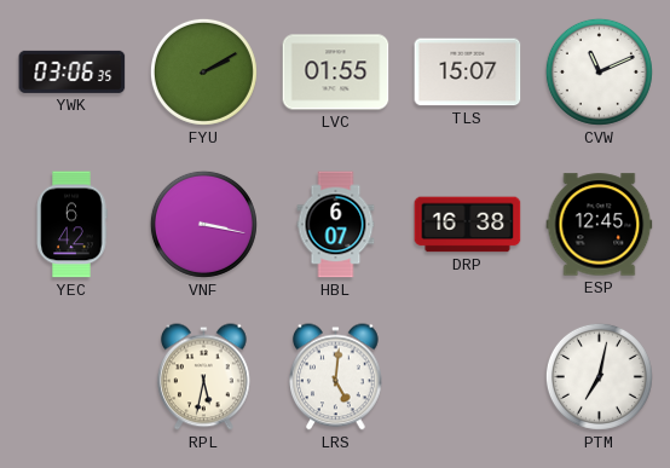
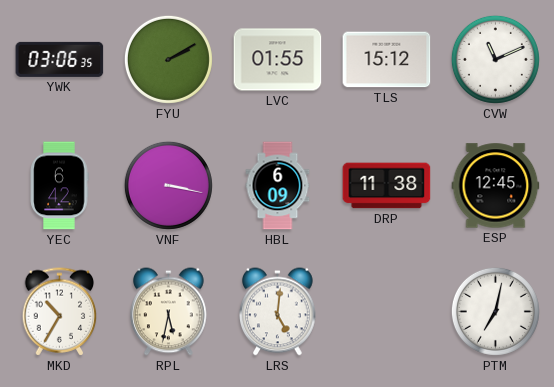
TLS: 15:07 -> 15:12
HBL: 6:07 -> 6:09
DRP: 16:38 -> 11:38
MKD: none -> 10:35
